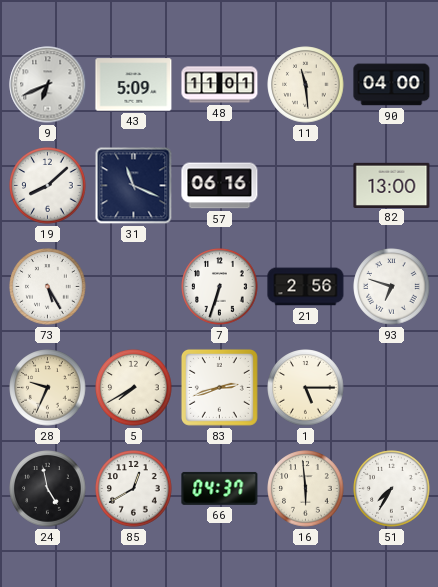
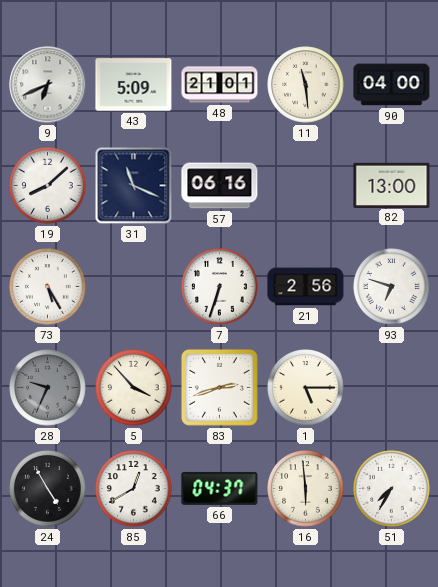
48: 11:01 -> 21:01
28 dial: cream -> grey
5: 7:40 -> 3:53
24: 4:58 -> 4:55
